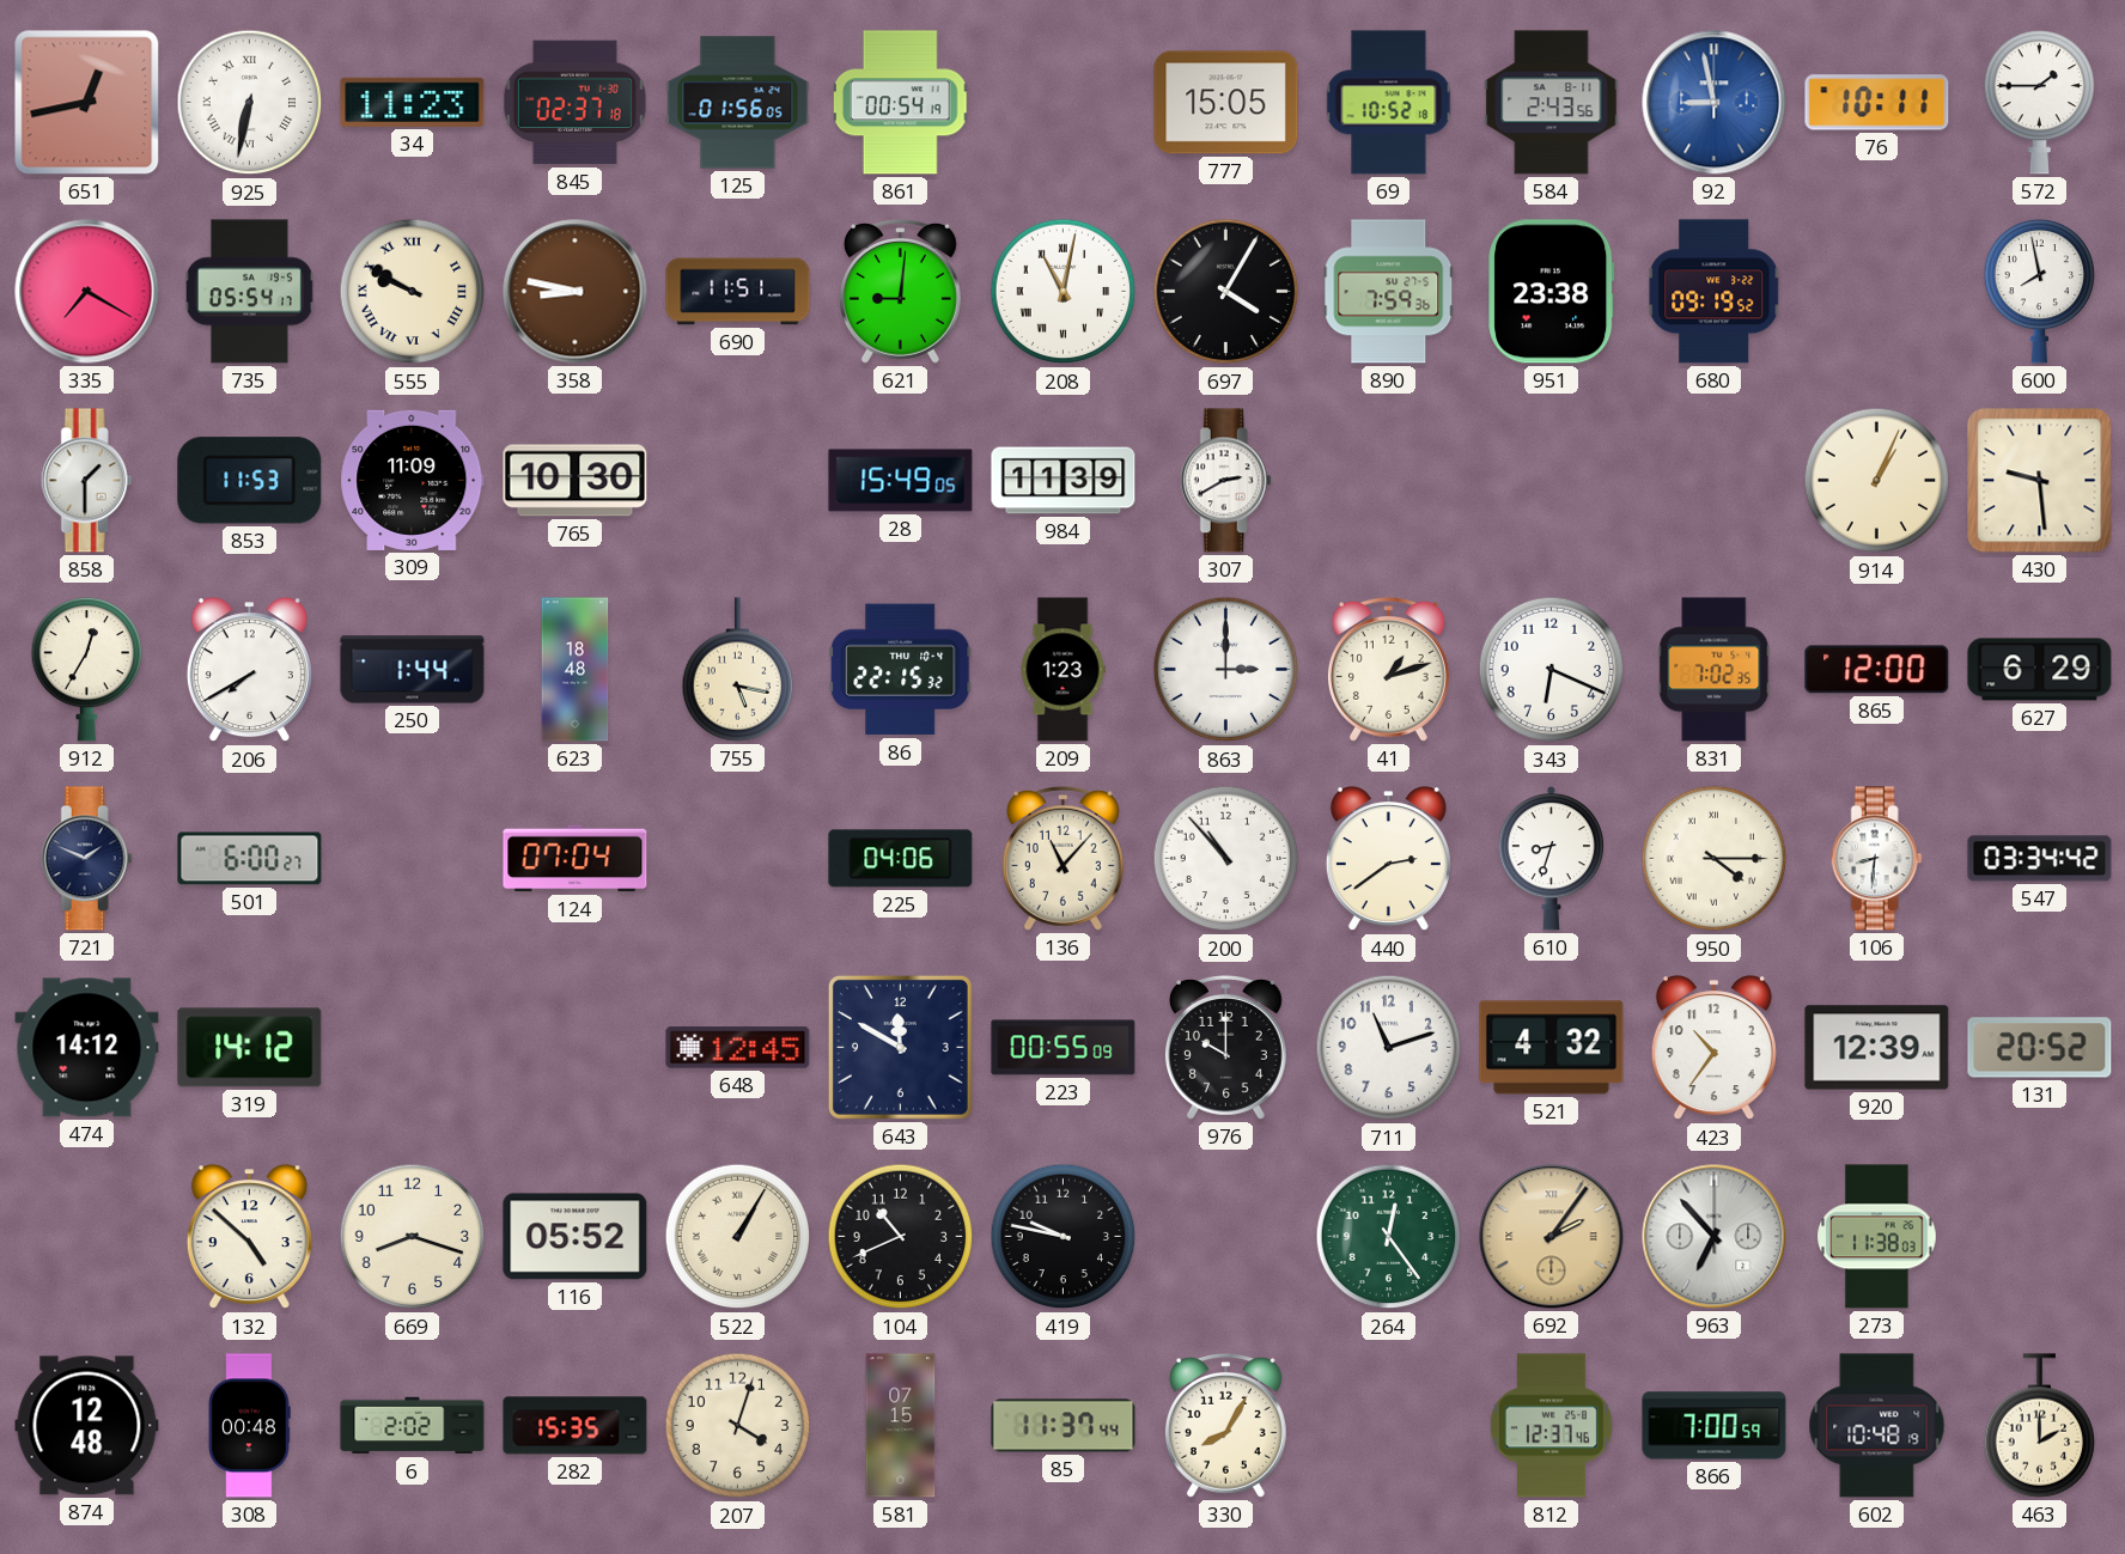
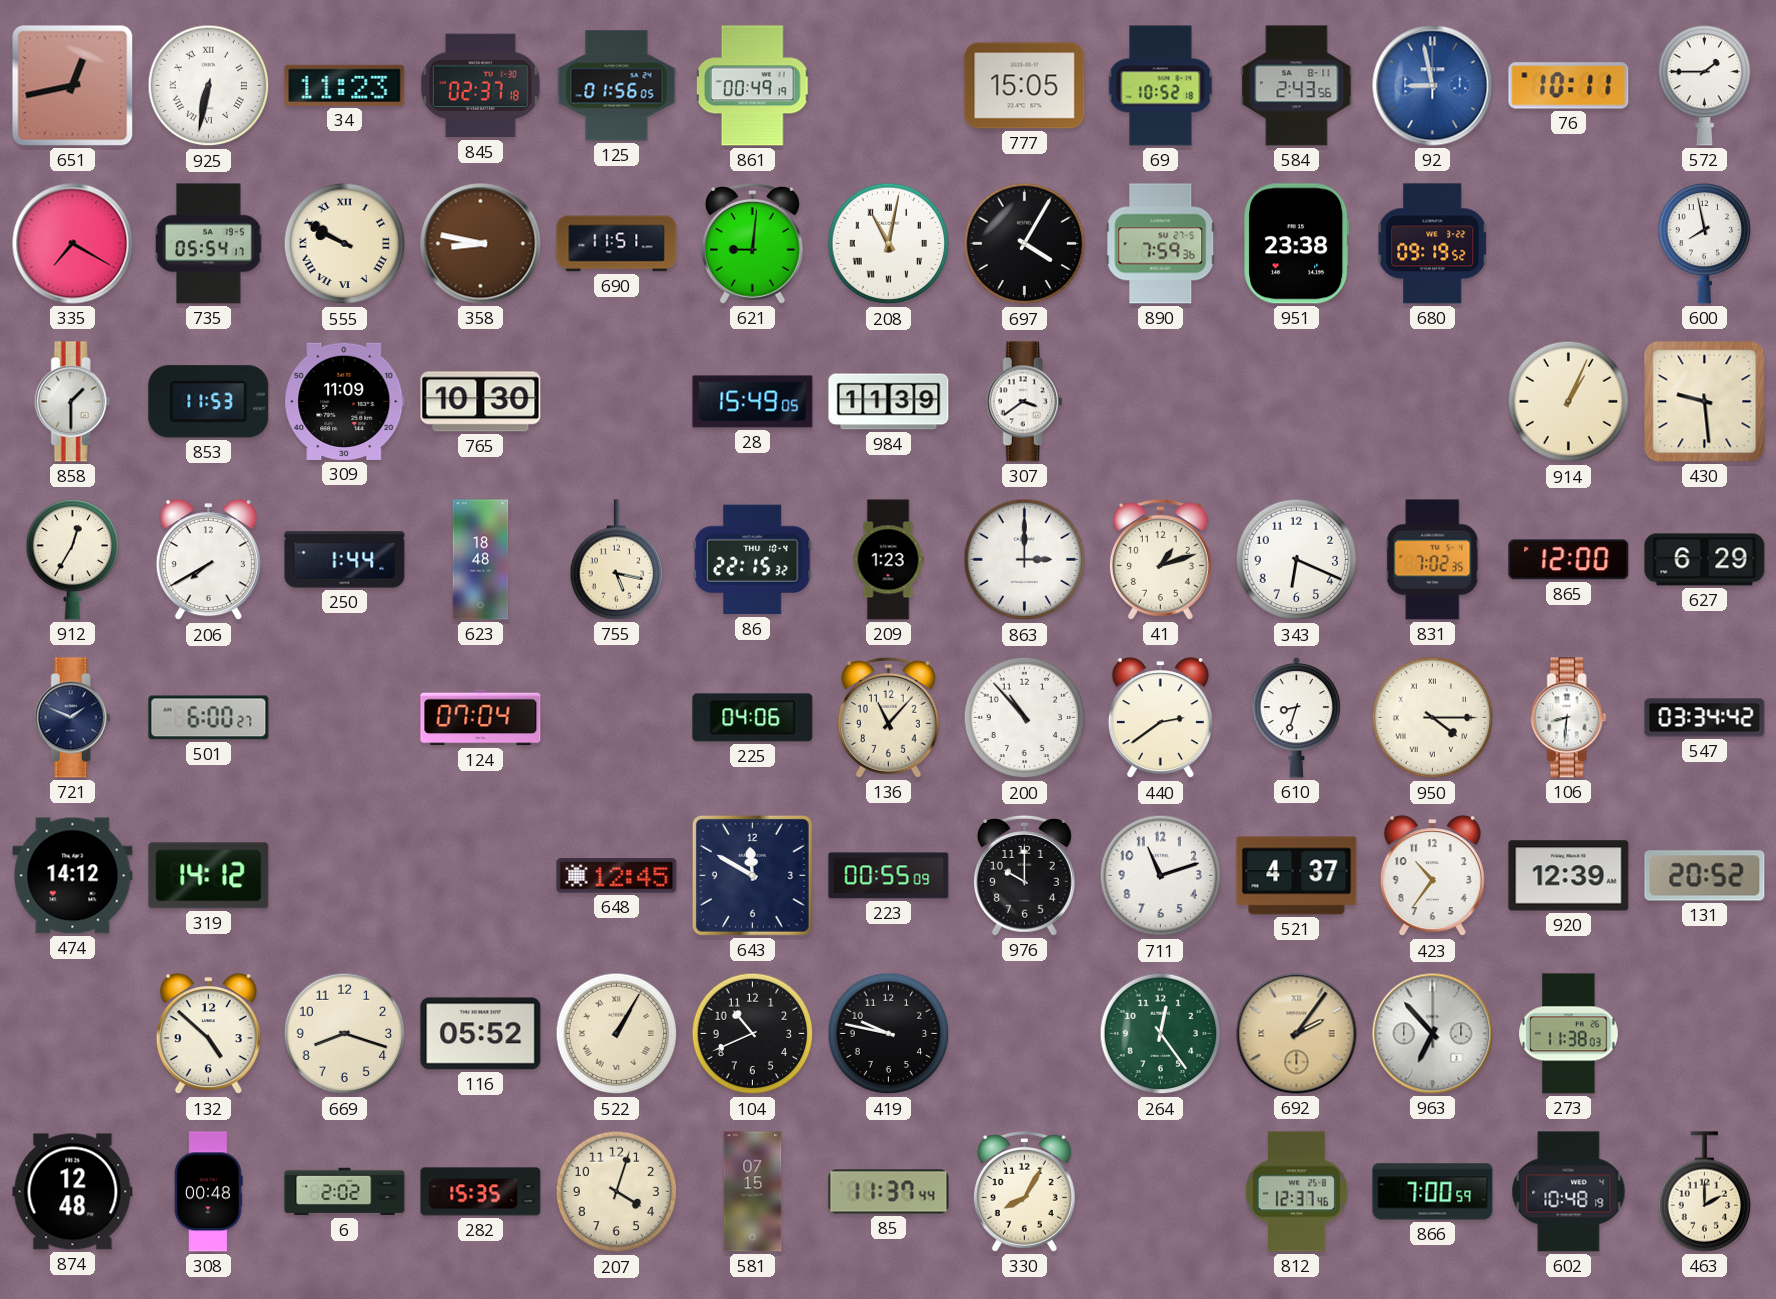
861: 00:54 -> 00:49
307: 2:40 -> 3:39
521: 4:32 -> 4:37
